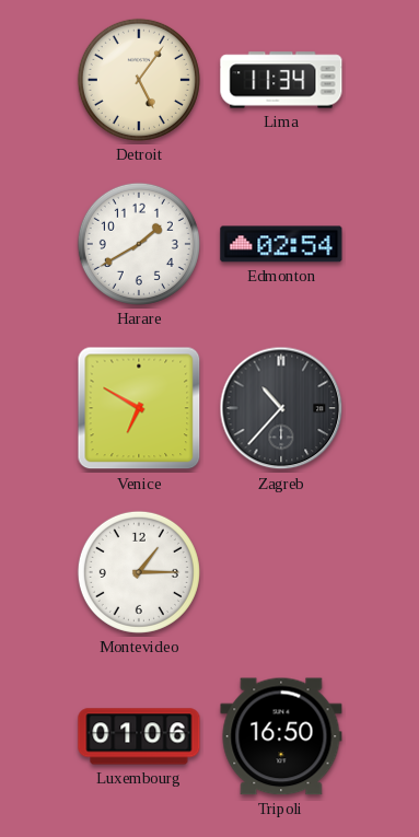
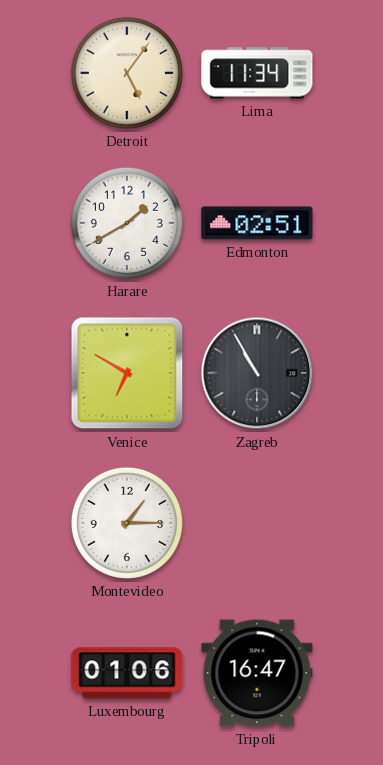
Edmonton: 02:54 -> 02:51
Zagreb: 10:37 -> 10:55
Tripoli: 16:50 -> 16:47
